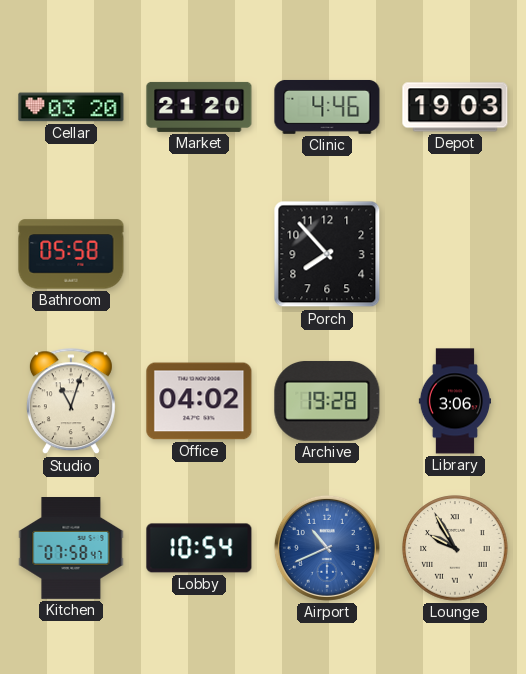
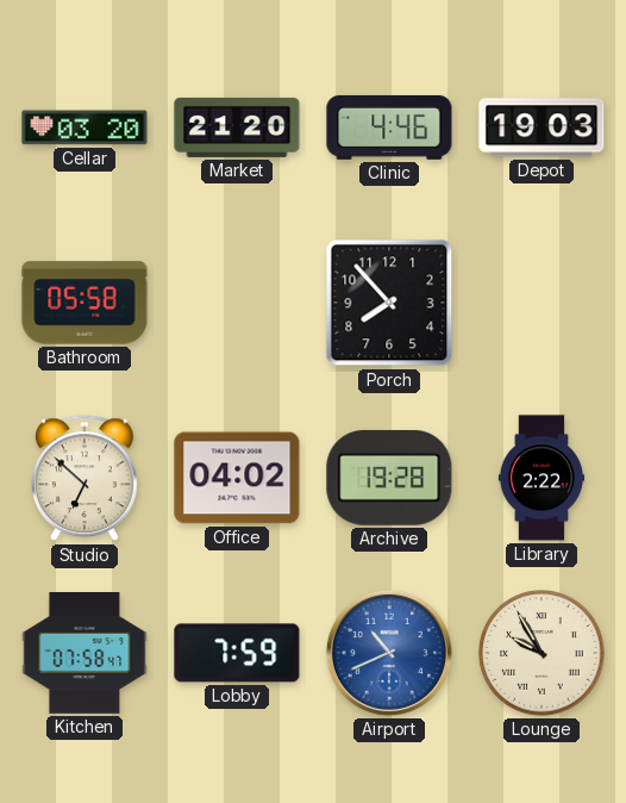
Studio: 11:03 -> 6:52
Library: 3:06 -> 2:22
Lobby: 10:54 -> 7:59
